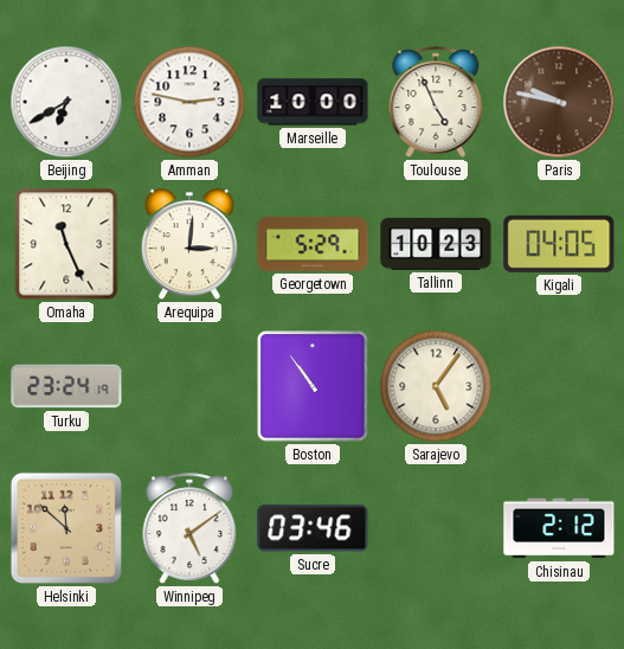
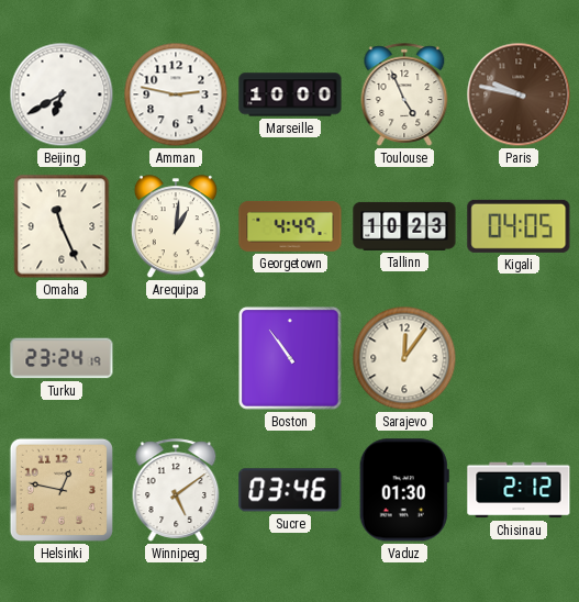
Arequipa: 3:01 -> 1:01
Georgetown: 5:29 -> 4:49
Sarajevo: 5:06 -> 12:06
Helsinki: 11:52 -> 12:47
Vaduz: none -> 01:30
